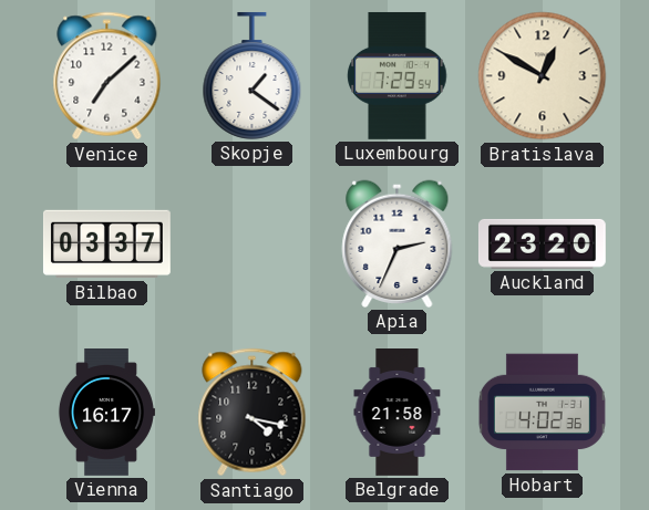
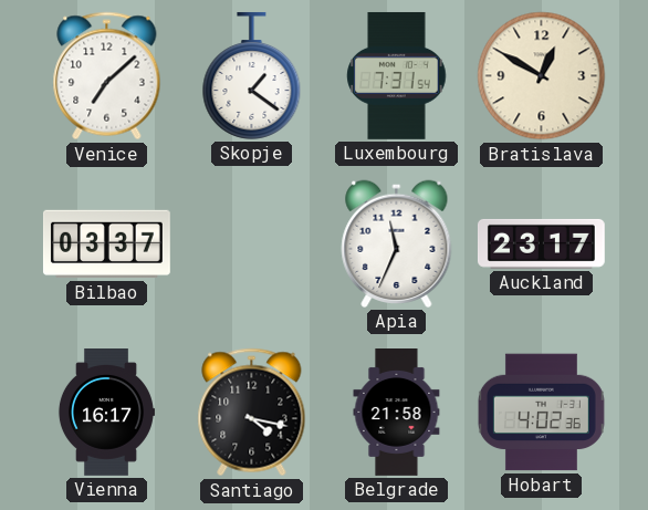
Luxembourg: 7:29 -> 7:31
Apia: 2:34 -> 11:34
Auckland: 23:20 -> 23:17
